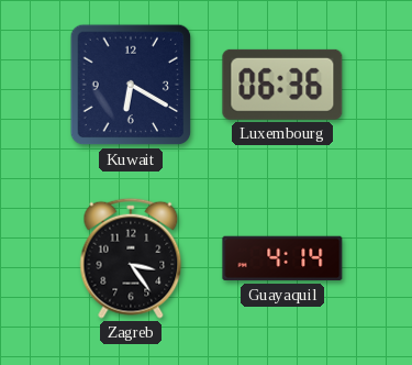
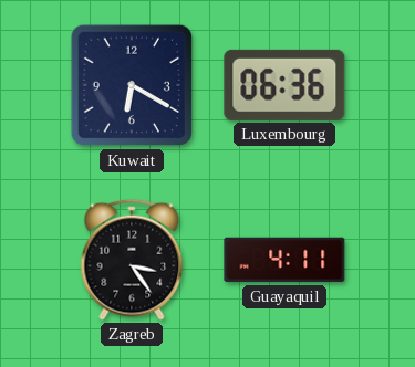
Guayaquil: 4:14 -> 4:11
